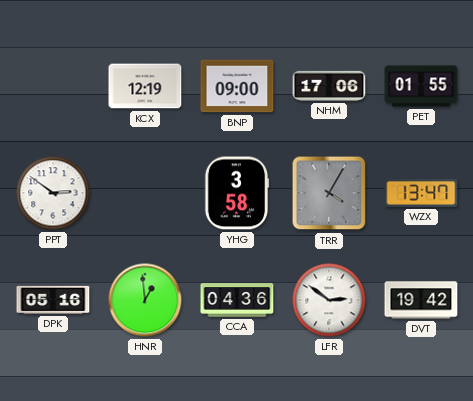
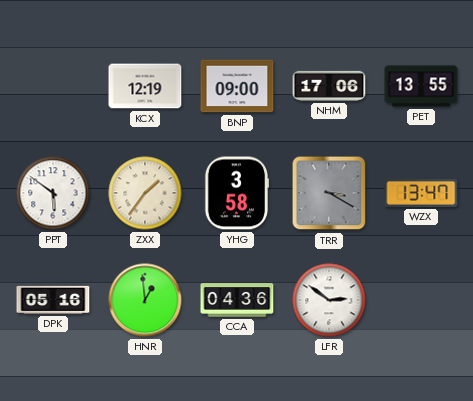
PET: 01:55 -> 13:55
PPT: 2:51 -> 5:51
ZXX: none -> 1:36
TRR: 4:05 -> 3:20
DVT: 19:42 -> none
